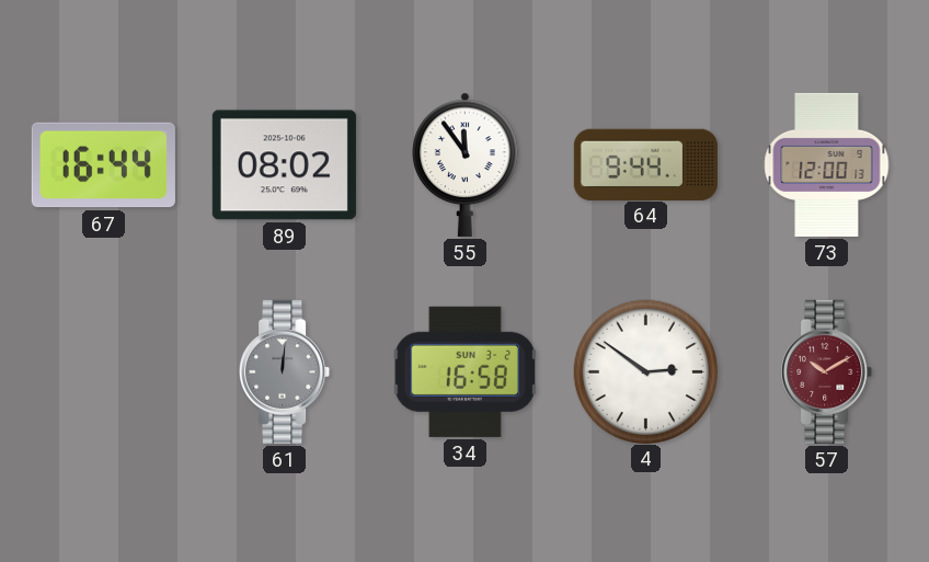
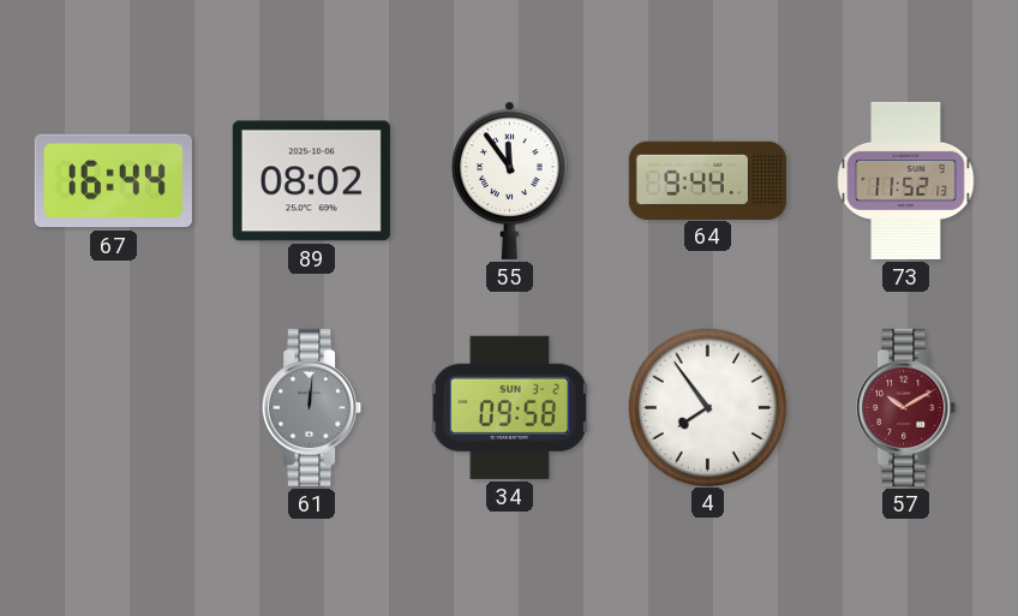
73: 12:00 -> 11:52
34: 16:58 -> 09:58
4: 2:51 -> 7:54
